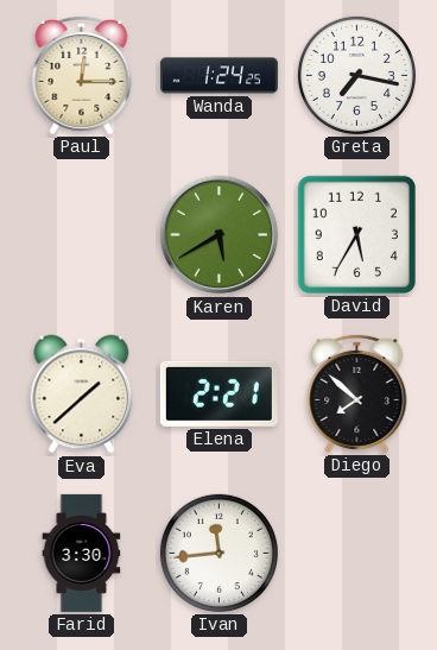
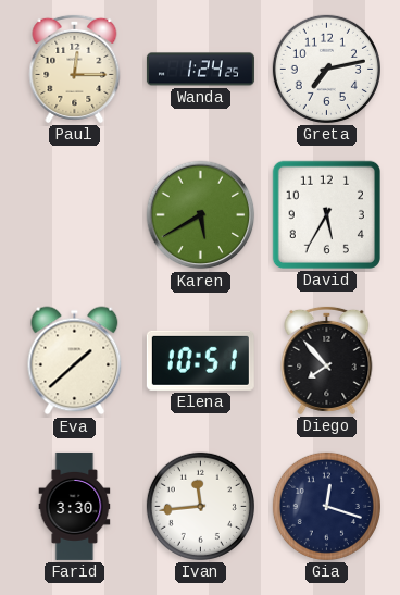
Greta: 7:17 -> 7:13
Elena: 2:21 -> 10:51
Diego: 7:52 -> 7:53
Gia: none -> 12:18
